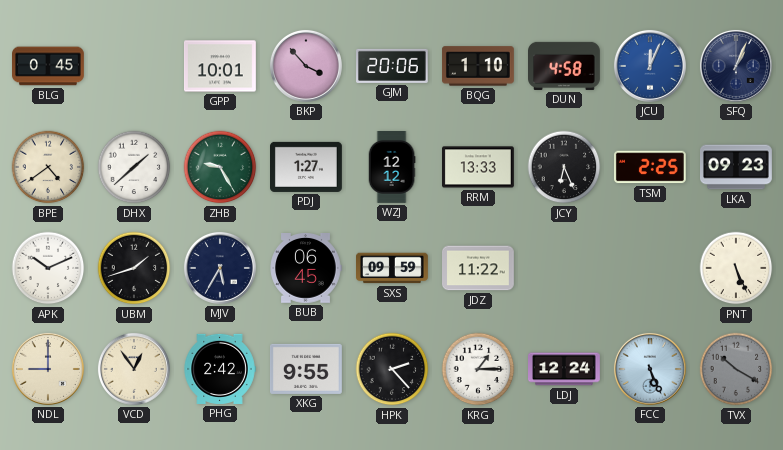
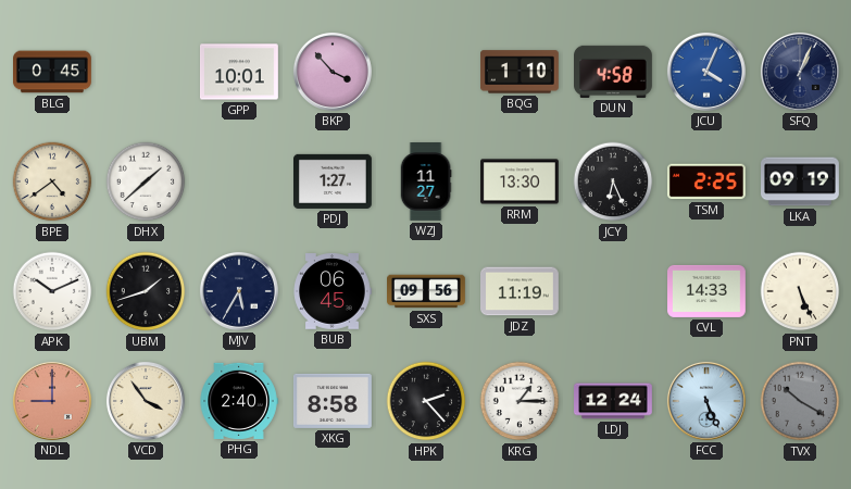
GJM: 20:06 -> none
JCU: 12:04 -> 4:04
ZHB: 9:25 -> none
WZJ: 12:12 -> 11:27
RRM: 13:33 -> 13:30
LKA: 09:23 -> 09:19
SXS: 09:59 -> 09:56
JDZ: 11:22 -> 11:19
CVL: none -> 14:33
NDL dial: cream -> salmon
VCD: 12:54 -> 3:54
PHG: 2:42 -> 2:40
XKG: 9:55 -> 8:58
